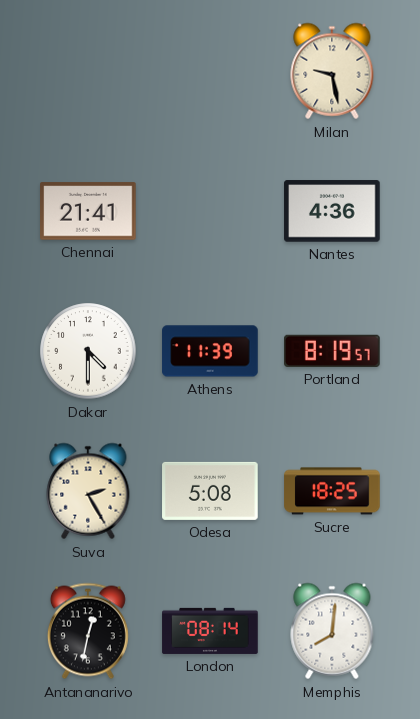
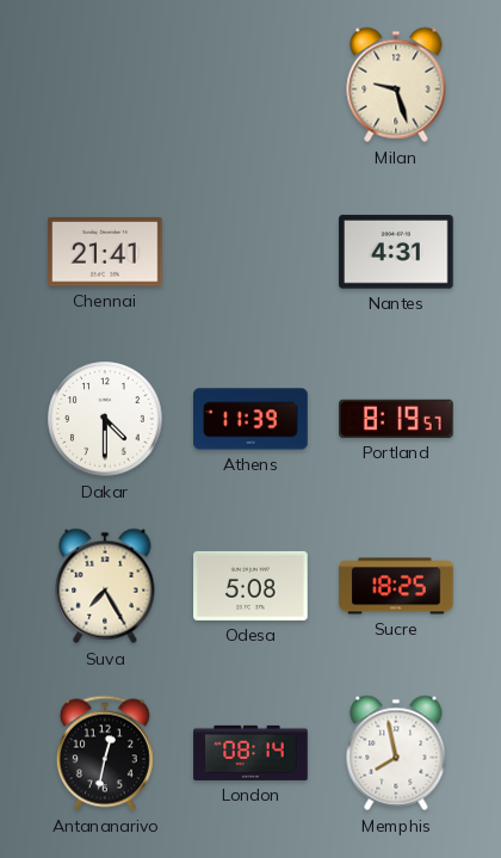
Milan: 9:28 -> 9:27
Nantes: 4:36 -> 4:31
Suva: 2:25 -> 7:25
Memphis: 8:01 -> 7:58
